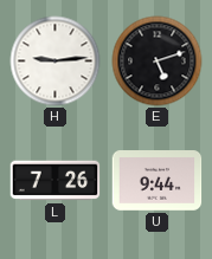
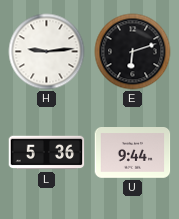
E: 5:12 -> 6:12
L: 7:26 -> 5:36
